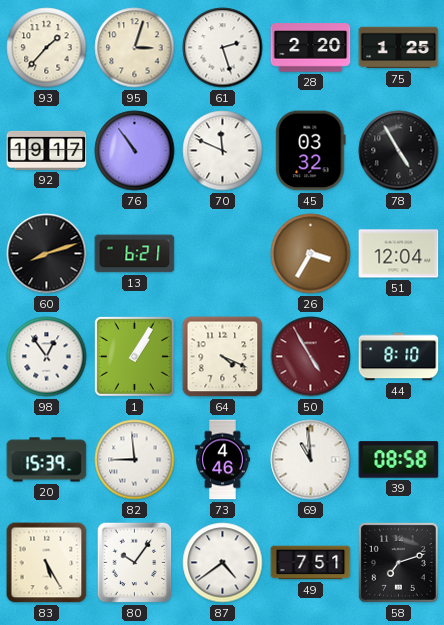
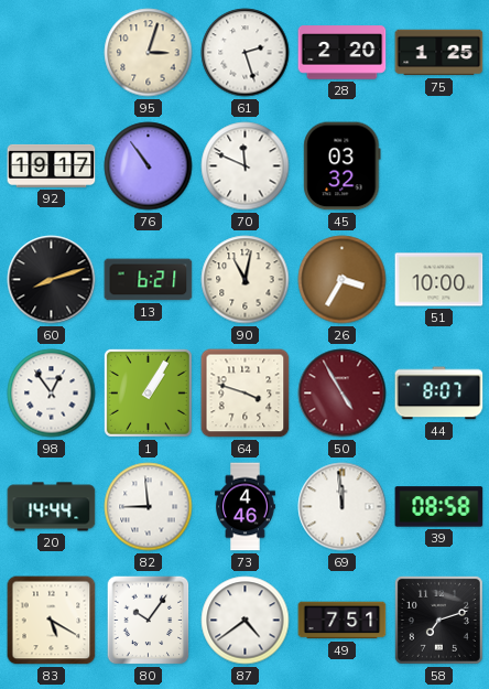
93: 1:37 -> none
78: 4:55 -> none
90: none -> 11:02
51: 12:04 -> 10:00
64: 4:19 -> 3:48
44: 8:10 -> 8:07
20: 15:39 -> 14:44
69: 10:59 -> 11:59
83: 5:25 -> 5:20
